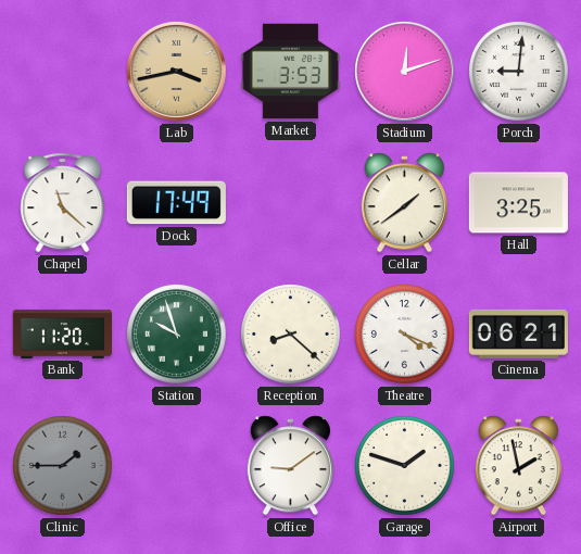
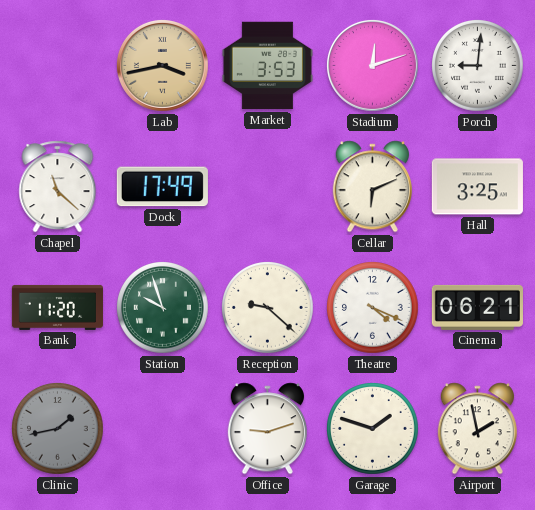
Cellar: 1:39 -> 6:11
Reception: 8:22 -> 9:22
Clinic: 1:45 -> 1:43
Office: 9:09 -> 9:12
